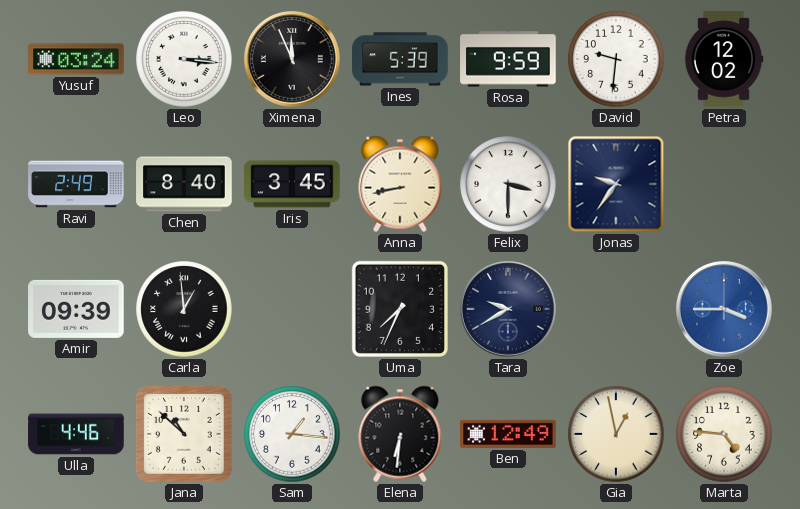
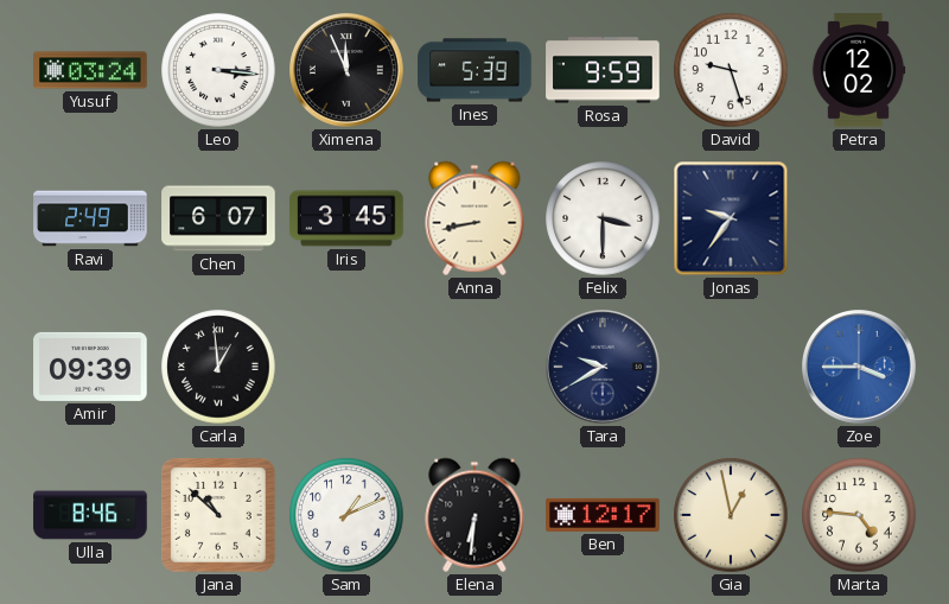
David: 9:31 -> 9:27
Chen: 8:40 -> 6:07
Uma: 7:34 -> none
Ulla: 4:46 -> 8:46
Sam: 1:16 -> 1:11
Ben: 12:49 -> 12:17
